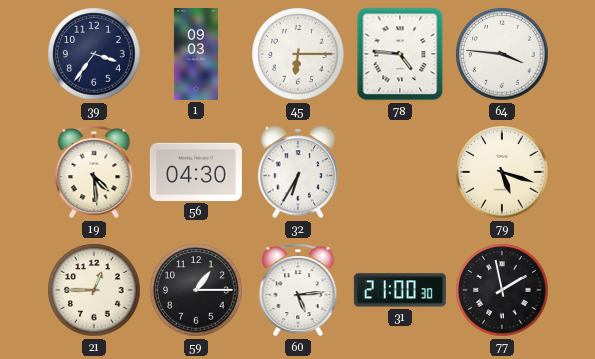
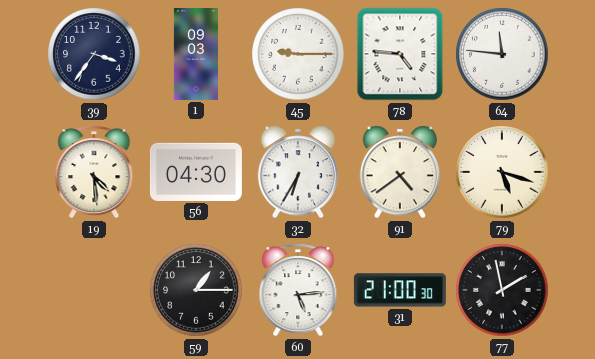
45: 6:15 -> 9:15
64: 3:46 -> 11:46
91: none -> 4:39
21: 12:45 -> none
